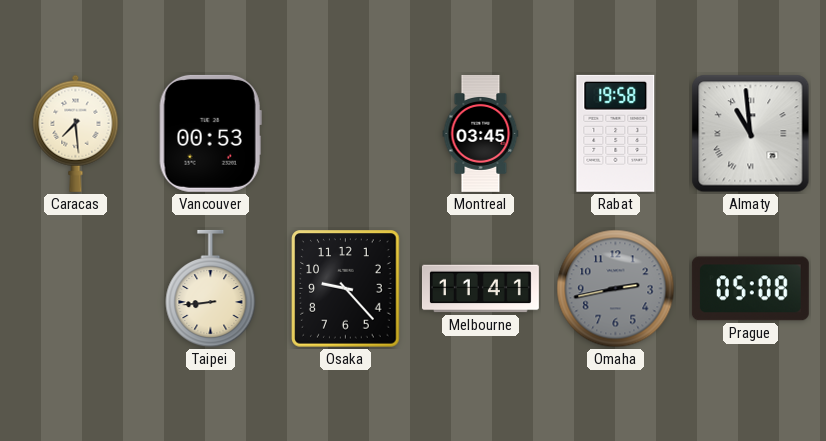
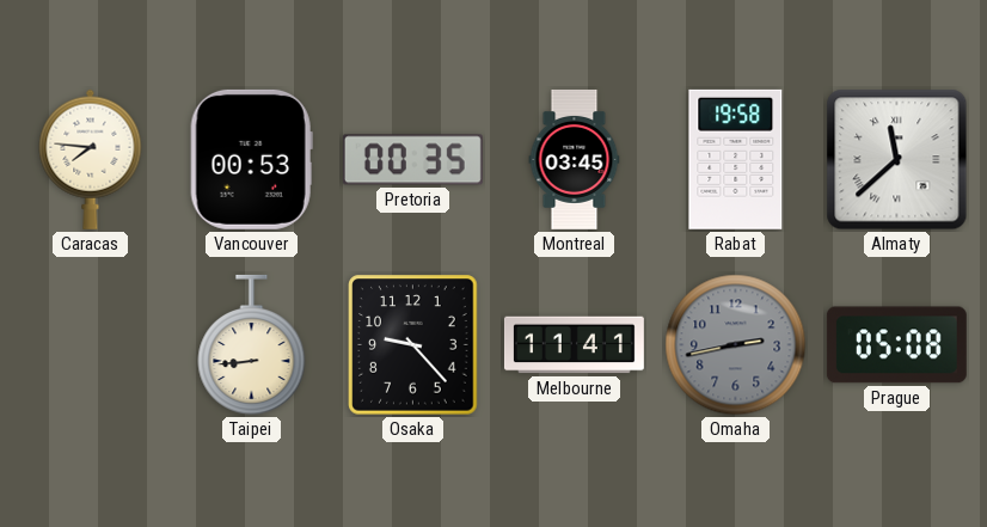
Caracas: 7:29 -> 7:46
Pretoria: none -> 00:35
Almaty: 10:59 -> 11:38
